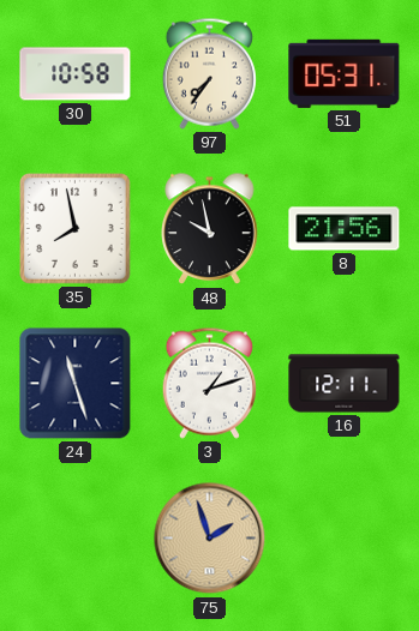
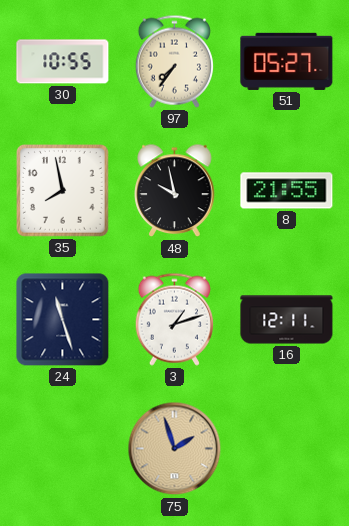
30: 10:58 -> 10:55
51: 05:31 -> 05:27
8: 21:56 -> 21:55
